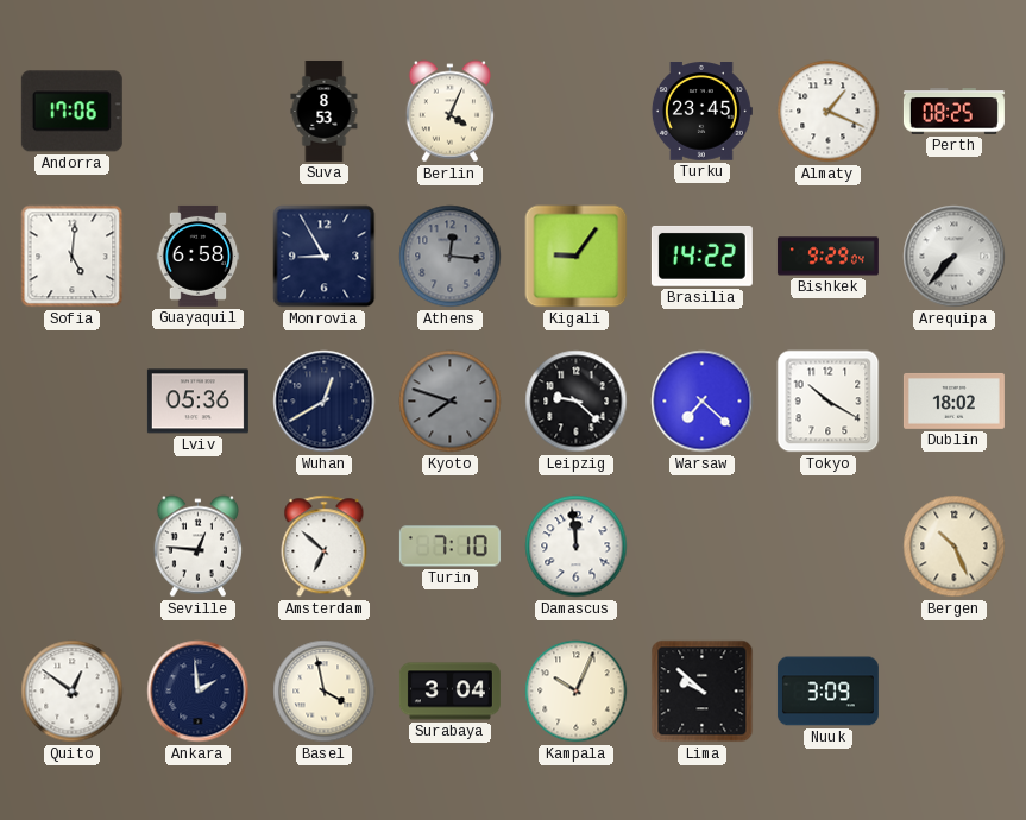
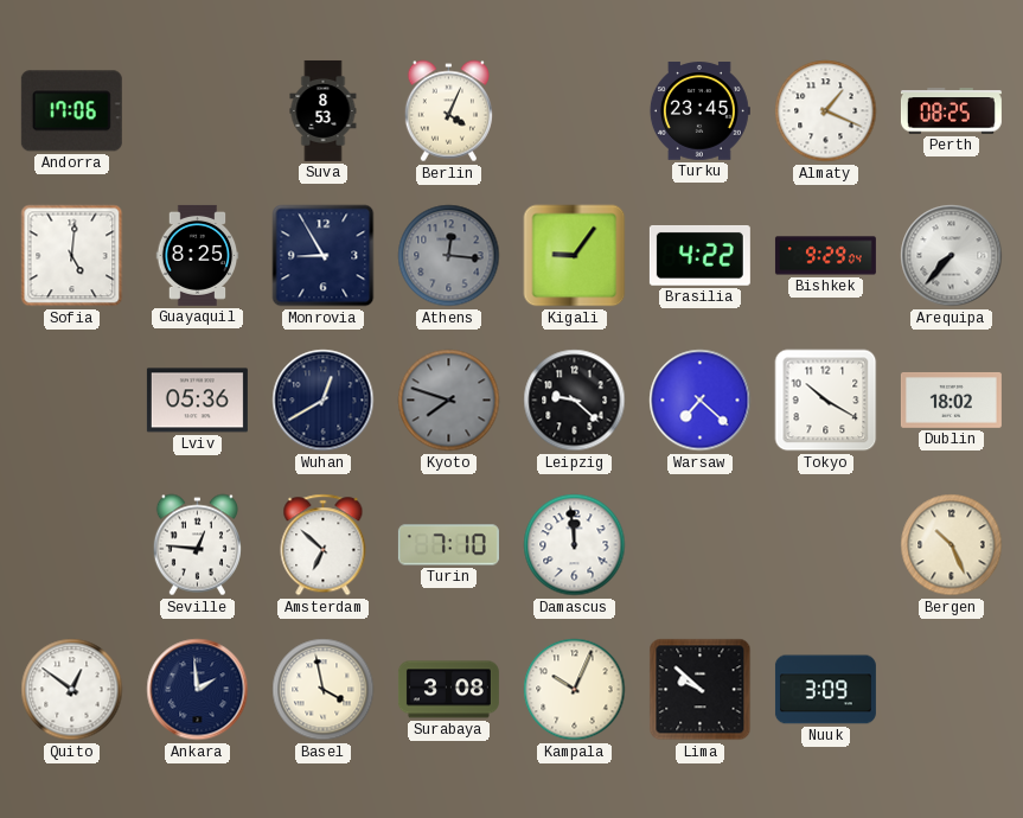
Guayaquil: 6:58 -> 8:25
Brasilia: 14:22 -> 4:22
Surabaya: 3:04 -> 3:08
